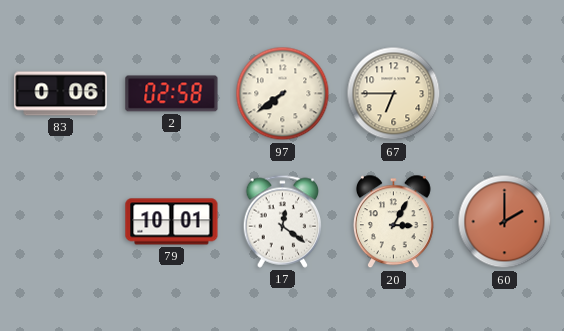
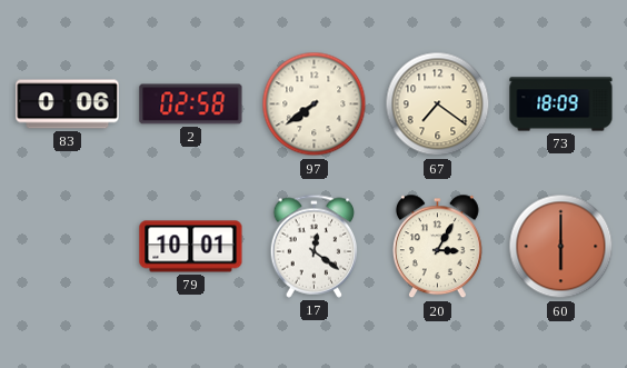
67: 6:45 -> 7:21
73: none -> 18:09
60: 2:00 -> 6:00
